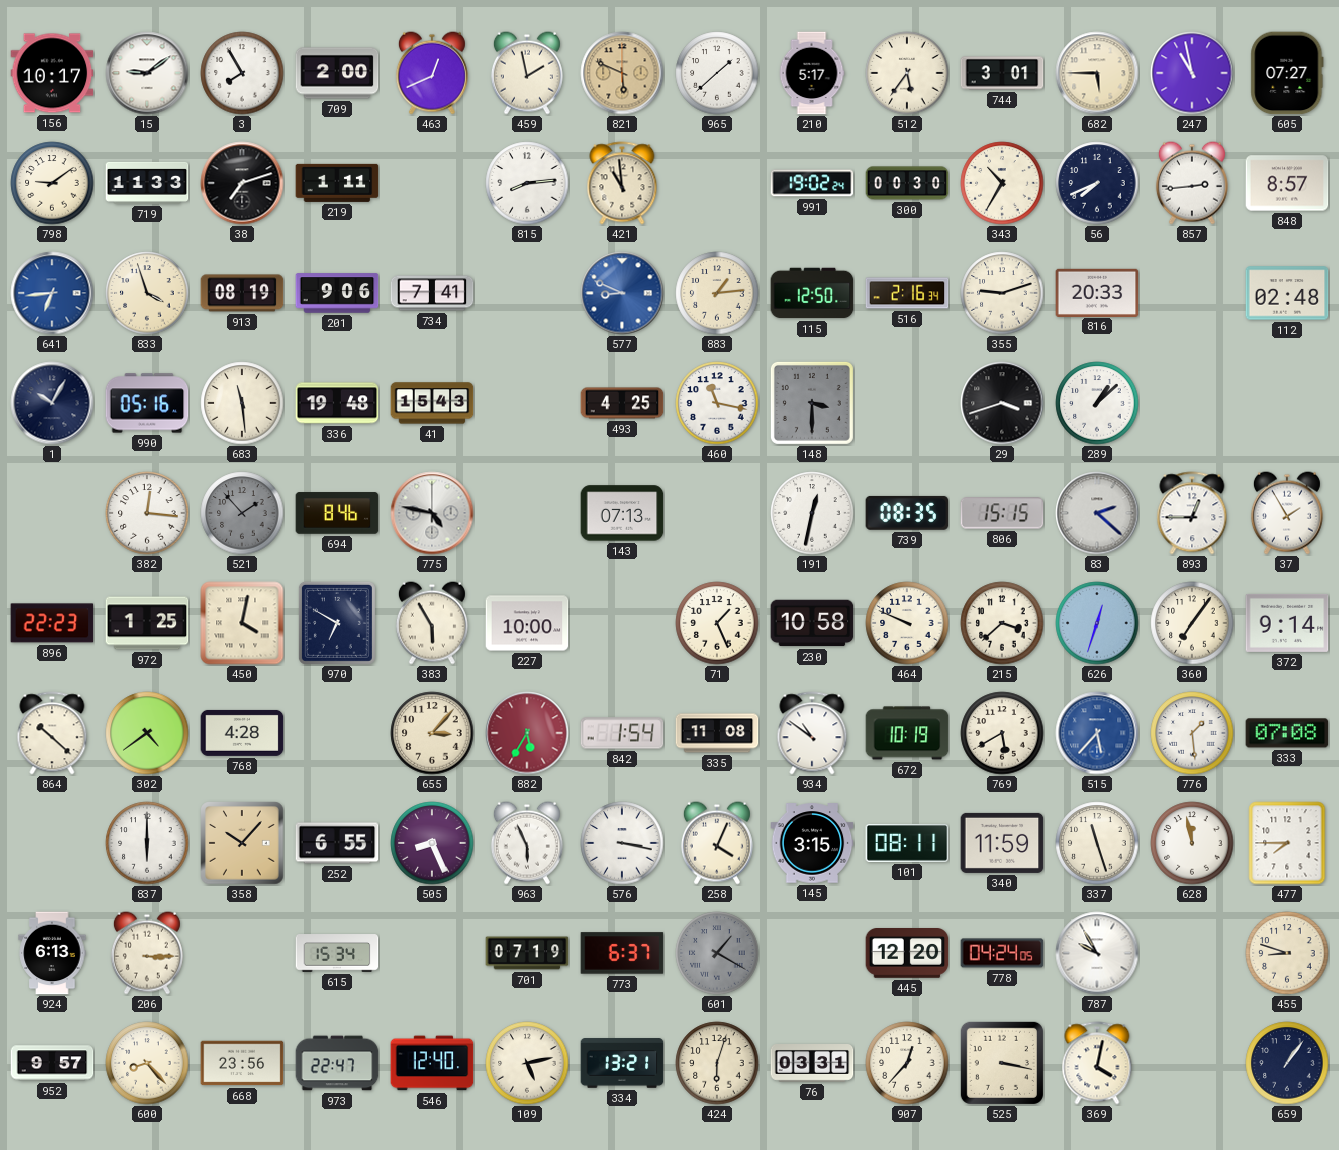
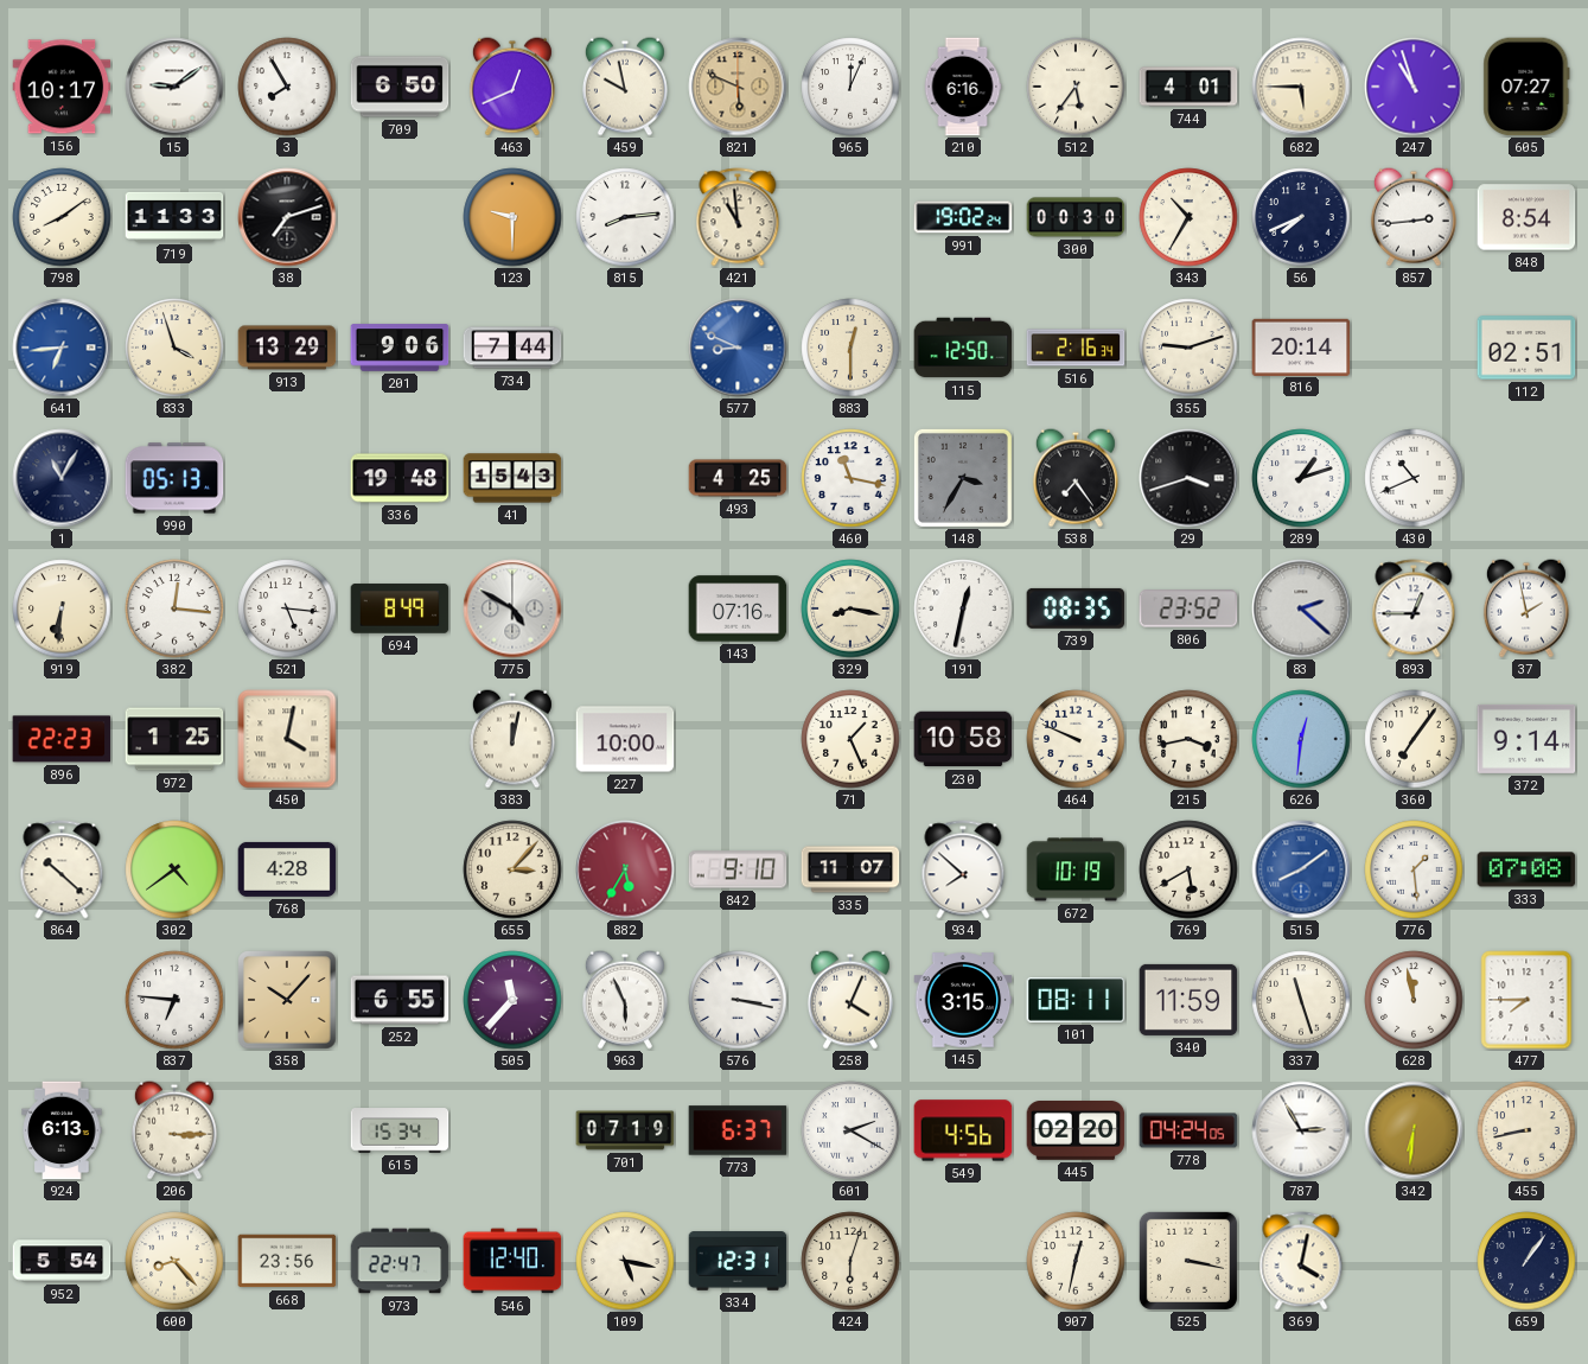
709: 2:00 -> 6:50
459: 1:58 -> 9:58
965: 1:38 -> 12:04
210: 5:17 -> 6:16
744: 3:01 -> 4:01
247: 10:58 -> 10:57
798: 9:09 -> 8:09
219: 1:11 -> none
123: none -> 9:30
848: 8:57 -> 8:54
913: 08:19 -> 13:29
734: 7:41 -> 7:44
883: 1:14 -> 12:30
816: 20:33 -> 20:14
112: 02:48 -> 02:51
1: 10:05 -> 11:05
990: 05:16 -> 05:13
683: 11:29 -> none
148: 3:30 -> 3:35
538: none -> 7:24
289: 1:08 -> 1:12
430: none -> 10:41
919: none -> 6:31
521: 1:53 -> 5:16
521 dial: grey -> white
694: 8:46 -> 8:49
775: 4:47 -> 4:50
143: 07:13 -> 07:16
329: none -> 8:17
806: 15:15 -> 23:52
37: 1:55 -> 1:58
970: 6:50 -> none
383: 5:55 -> 12:02
215: 3:38 -> 3:43
626: 12:33 -> 12:31
842: 1:54 -> 9:10
335: 11:08 -> 11:07
934: 10:51 -> 7:52
515: 5:37 -> 8:09
837: 6:00 -> 6:46
505: 8:26 -> 11:37
601: 1:20 -> 2:20
601 dial: grey -> white
549: none -> 4:56
445: 12:20 -> 02:20
787: 9:55 -> 2:55
342: none -> 6:31
455: 8:48 -> 8:43
952: 9:57 -> 5:54
109: 5:13 -> 5:17
334: 13:21 -> 12:31
76: 03:31 -> none
907: 12:37 -> 12:32
